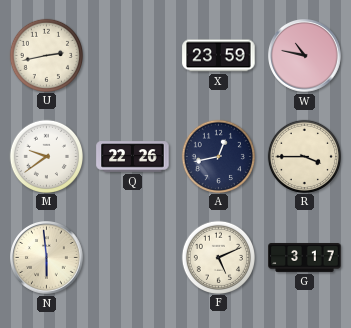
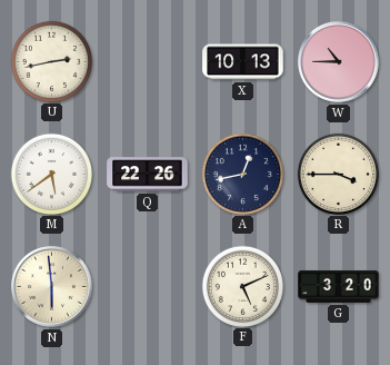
X: 23:59 -> 10:13
W: 10:47 -> 10:45
M: 9:39 -> 5:39
G: 3:17 -> 3:20
